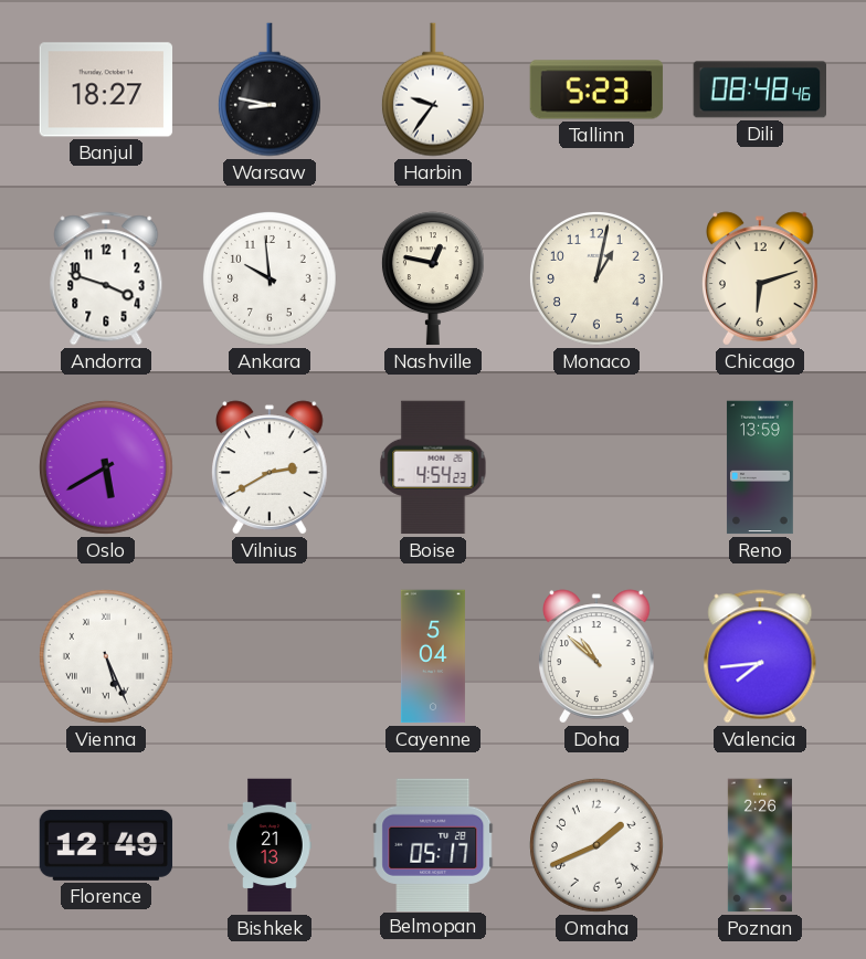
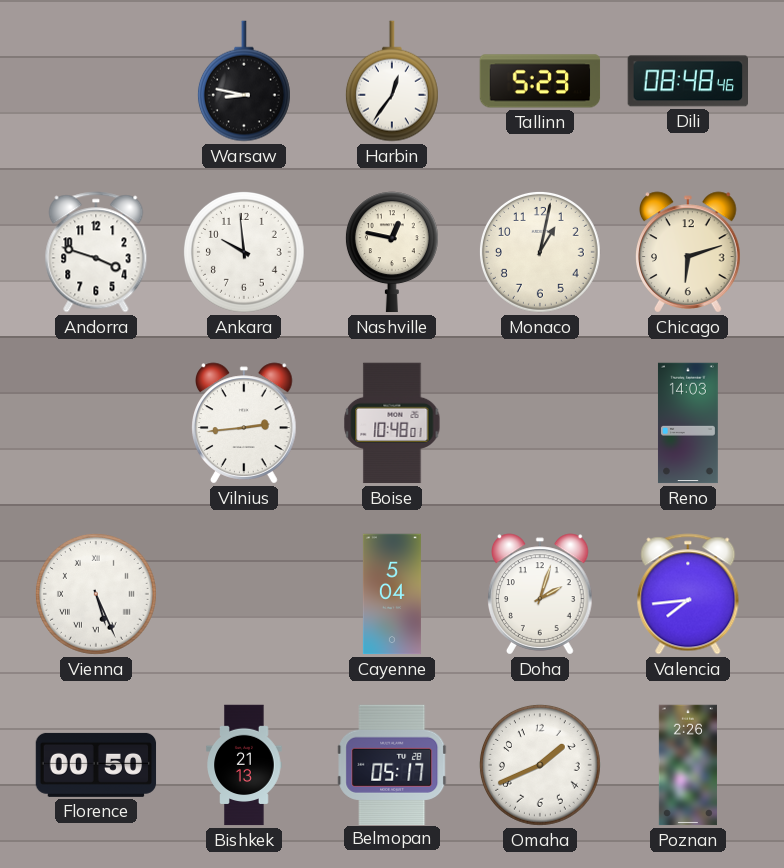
Banjul: 18:27 -> none
Harbin: 9:36 -> 12:36
Oslo: 5:40 -> none
Vilnius: 2:40 -> 2:44
Boise: 4:54 -> 10:48
Reno: 13:59 -> 14:03
Doha: 10:52 -> 2:03
Florence: 12:49 -> 00:50
